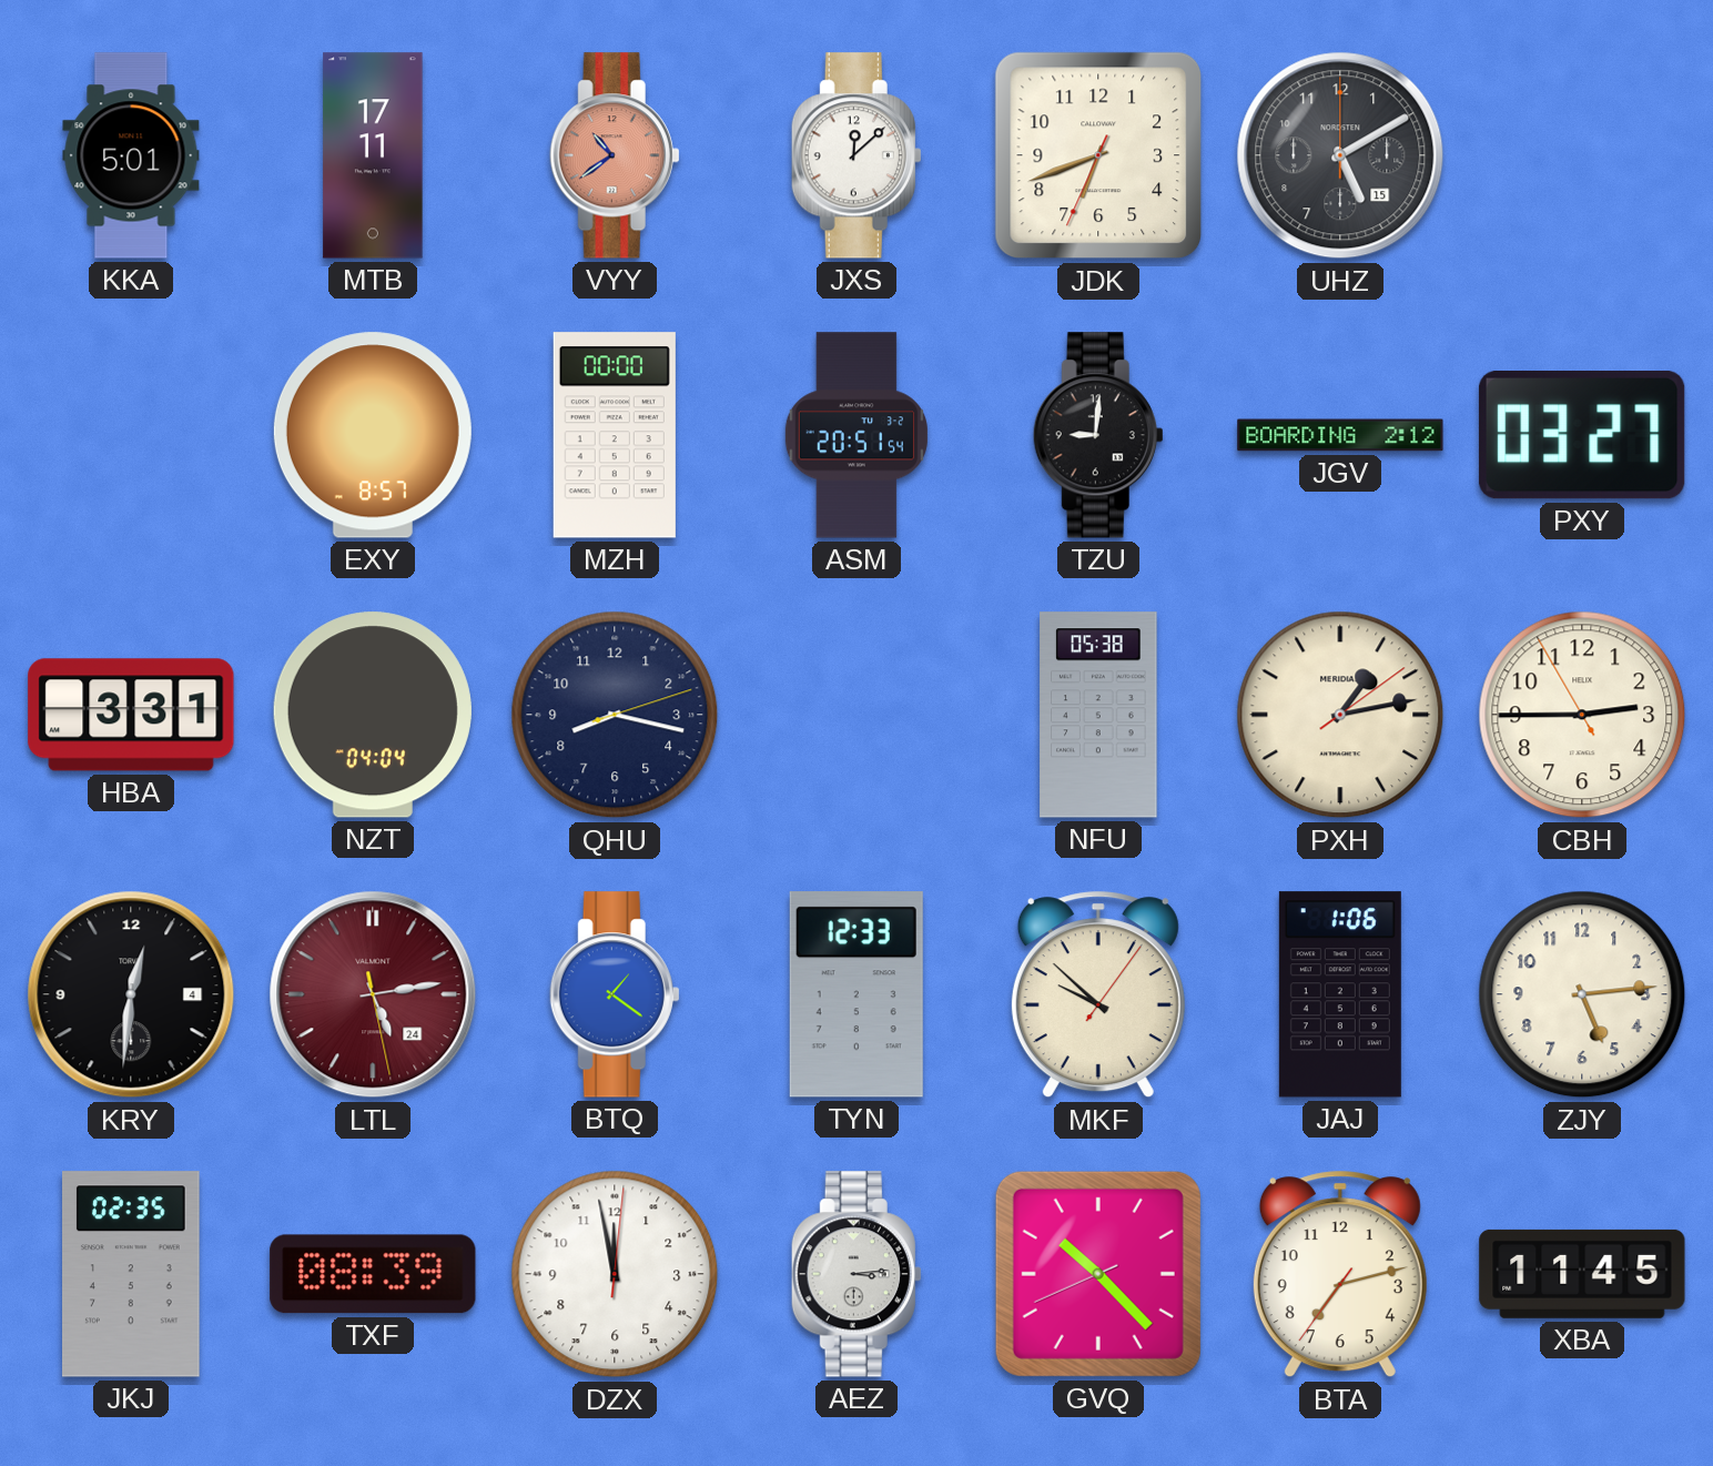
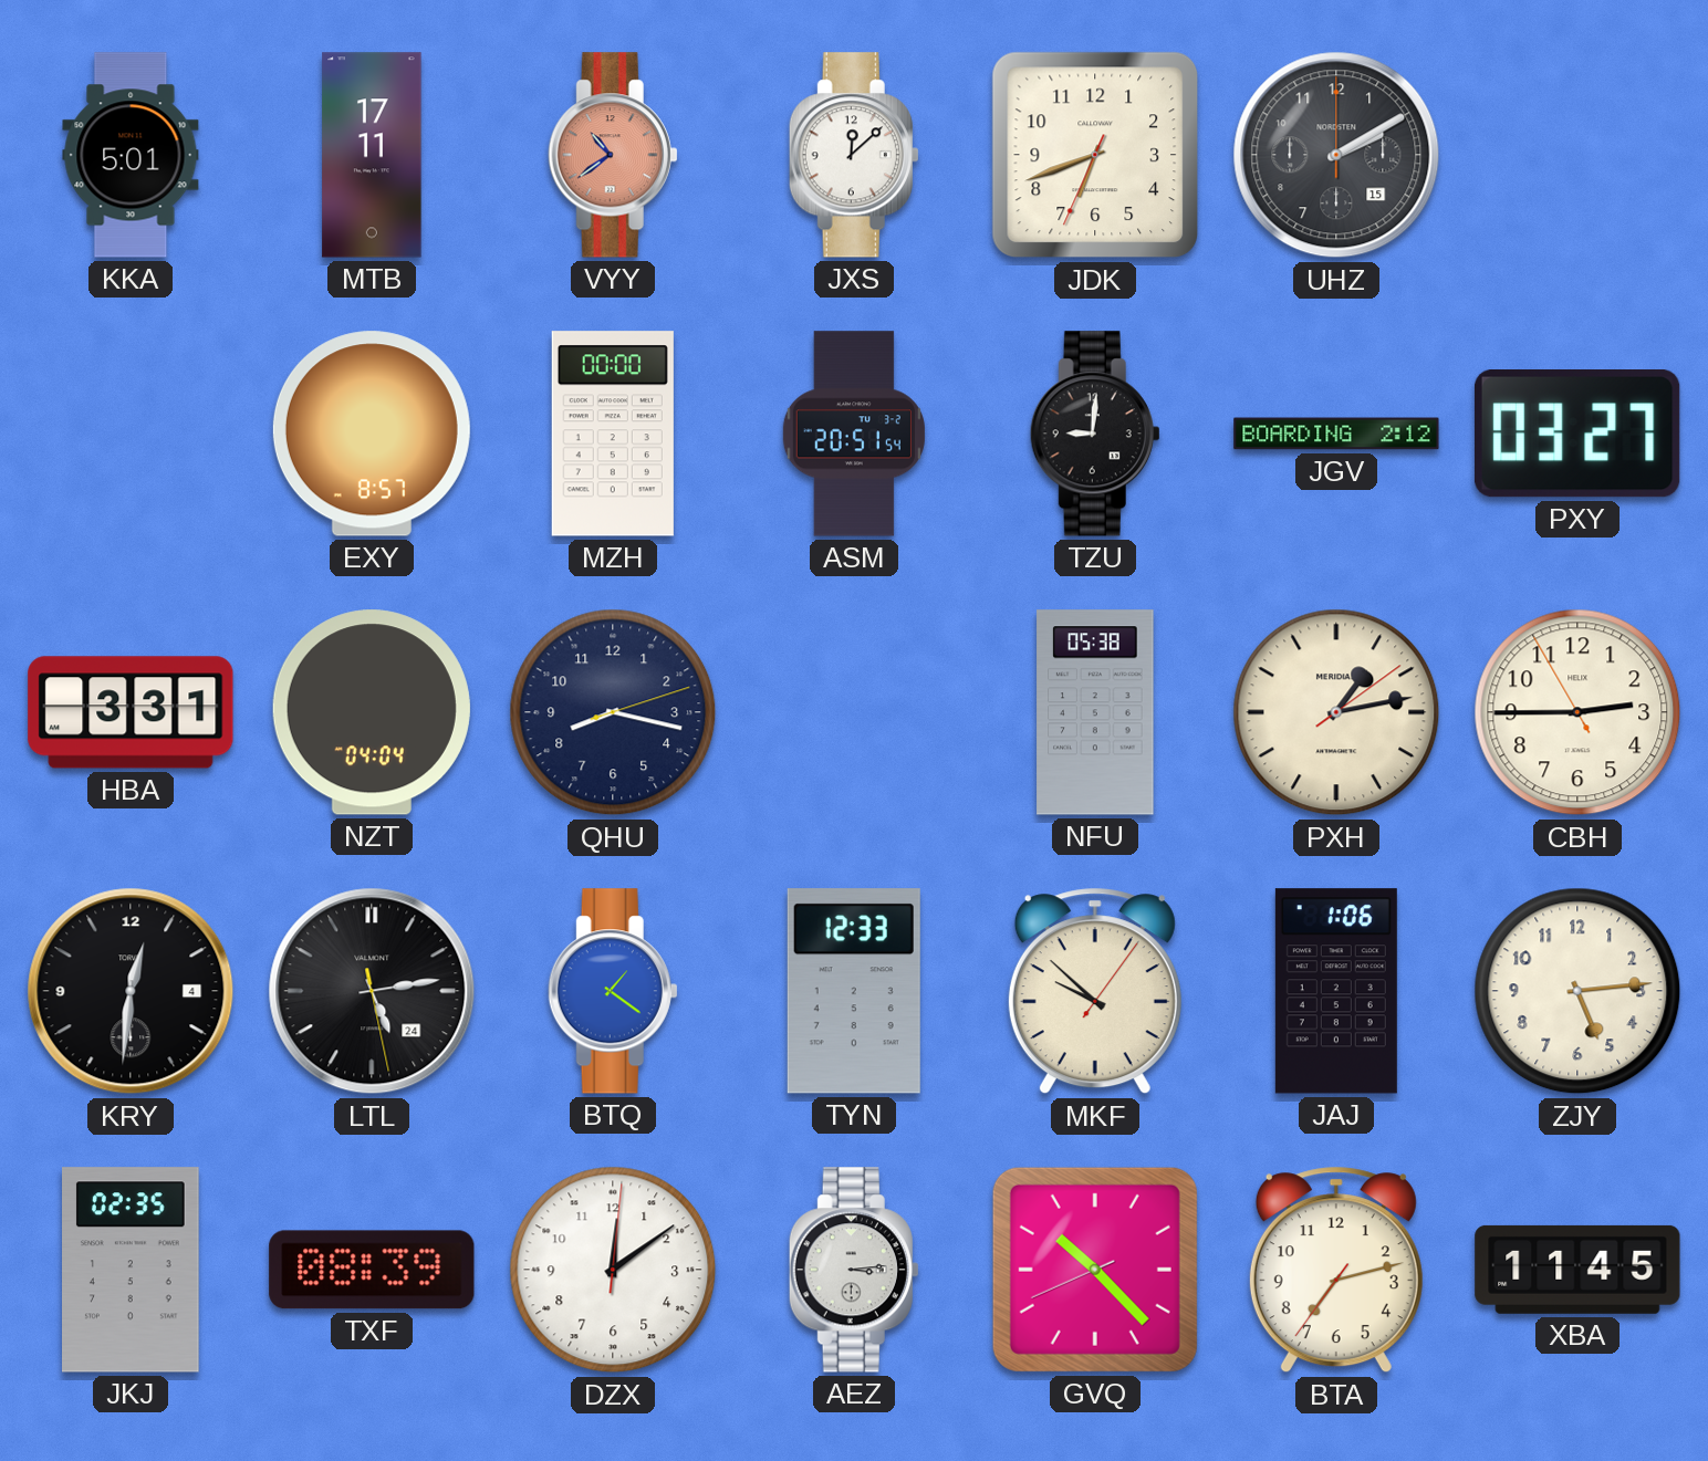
UHZ: 5:10 -> 2:10
LTL dial: burgundy -> black
DZX: 11:58 -> 12:09
